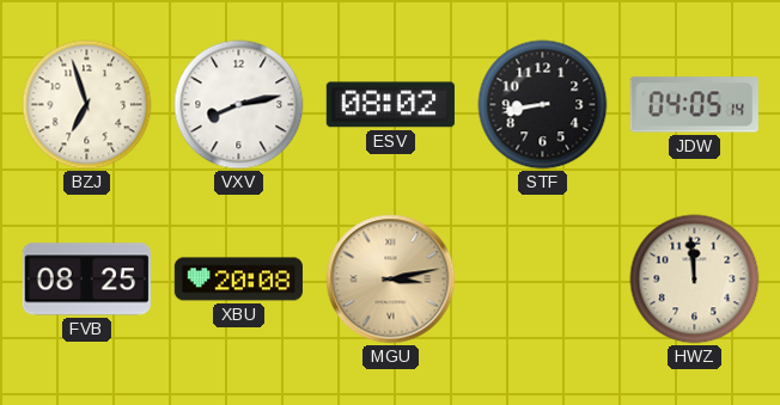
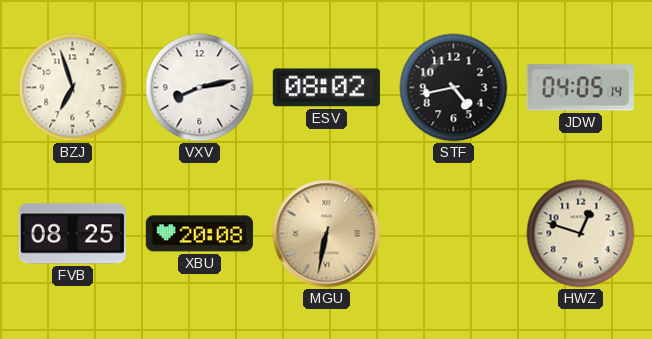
STF: 8:43 -> 4:43
MGU: 3:13 -> 6:32
HWZ: 11:59 -> 12:48
